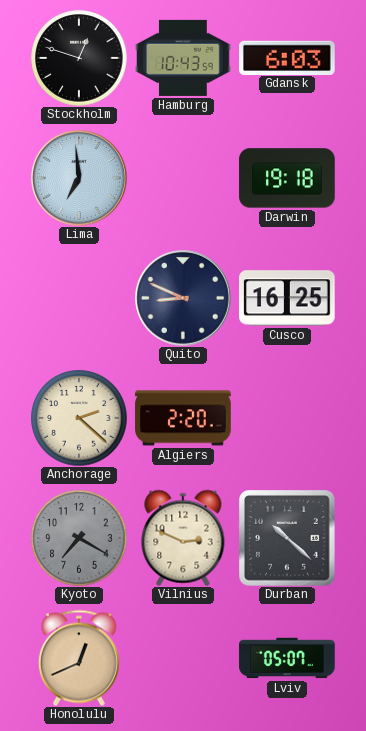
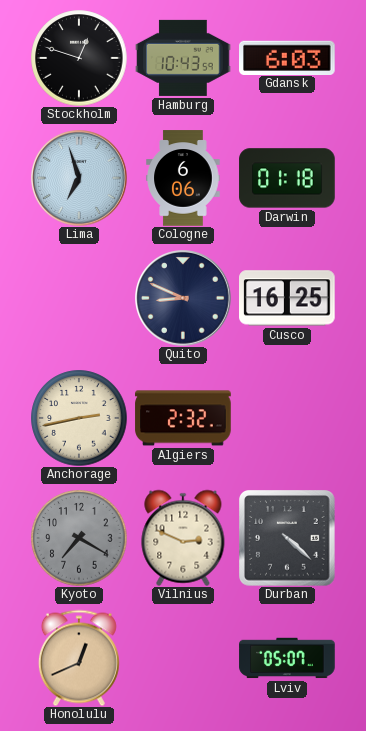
Lima: 6:59 -> 6:57
Cologne: none -> 6:06
Darwin: 19:18 -> 01:18
Anchorage: 2:22 -> 2:43
Algiers: 2:20 -> 2:32
Durban: 10:22 -> 4:22
